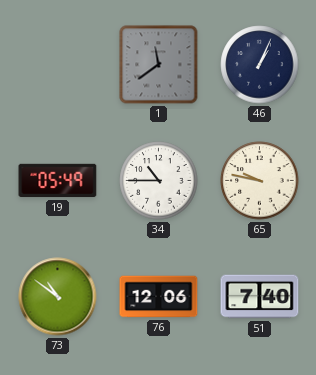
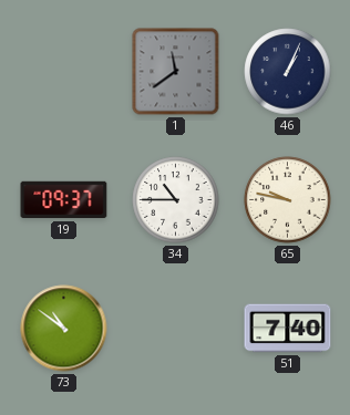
19: 05:49 -> 09:37
76: 12:06 -> none
